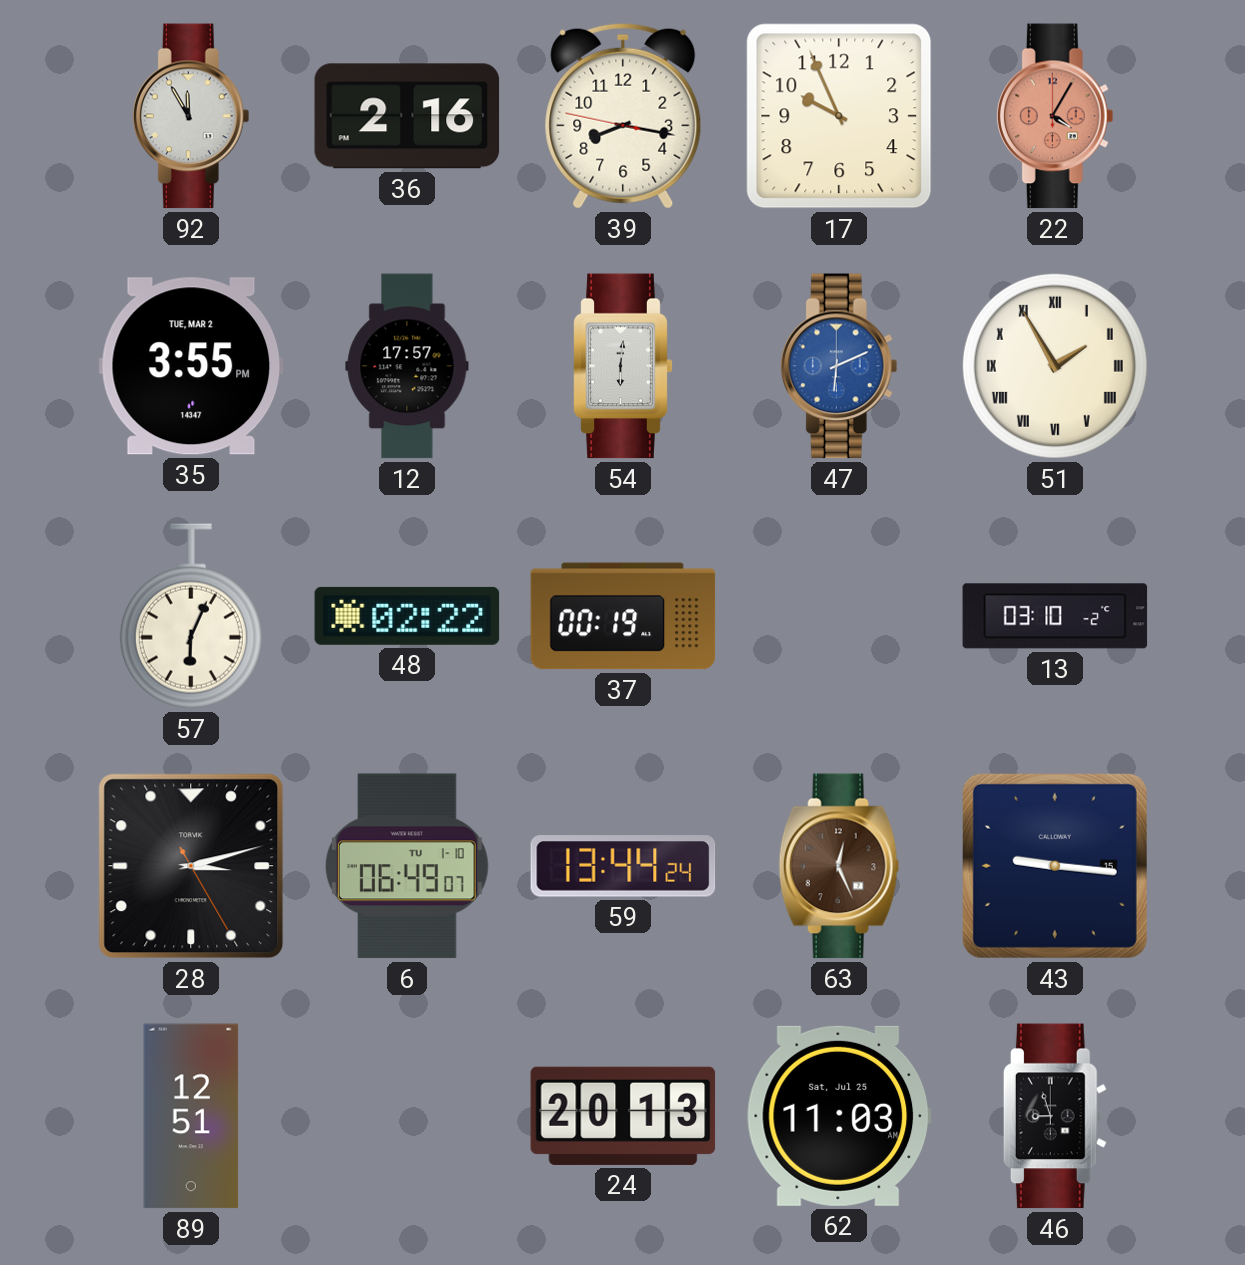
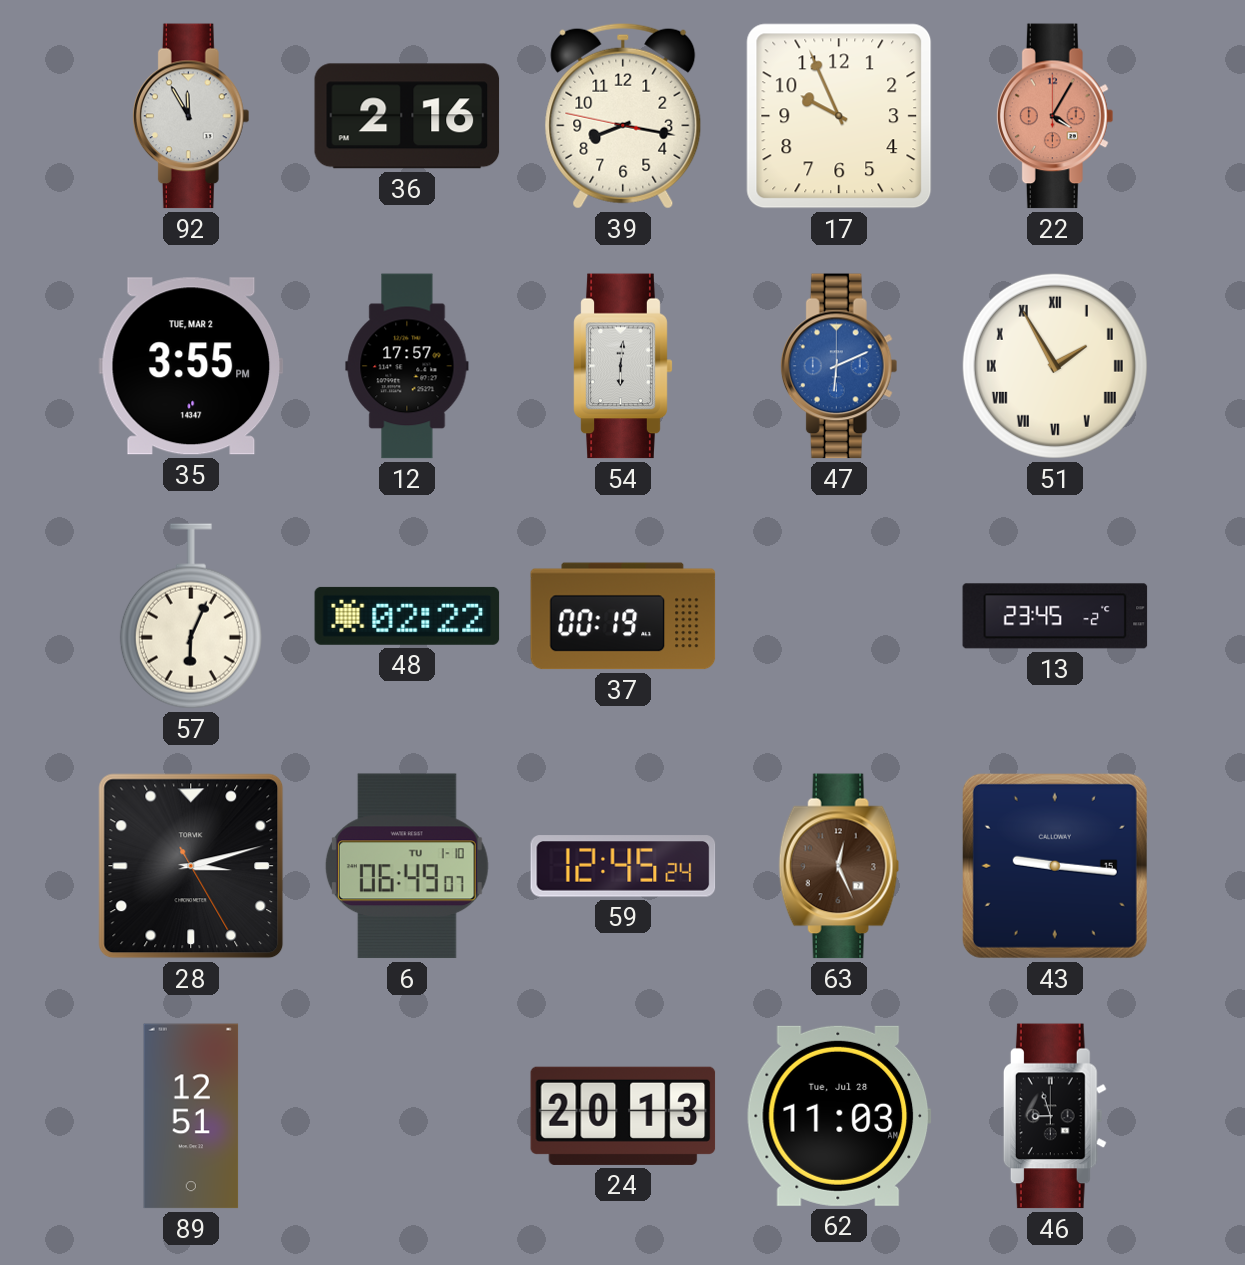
13: 03:10 -> 23:45
59: 13:44 -> 12:45
62 date: Sat, Jul 25 -> Tue, Jul 28
